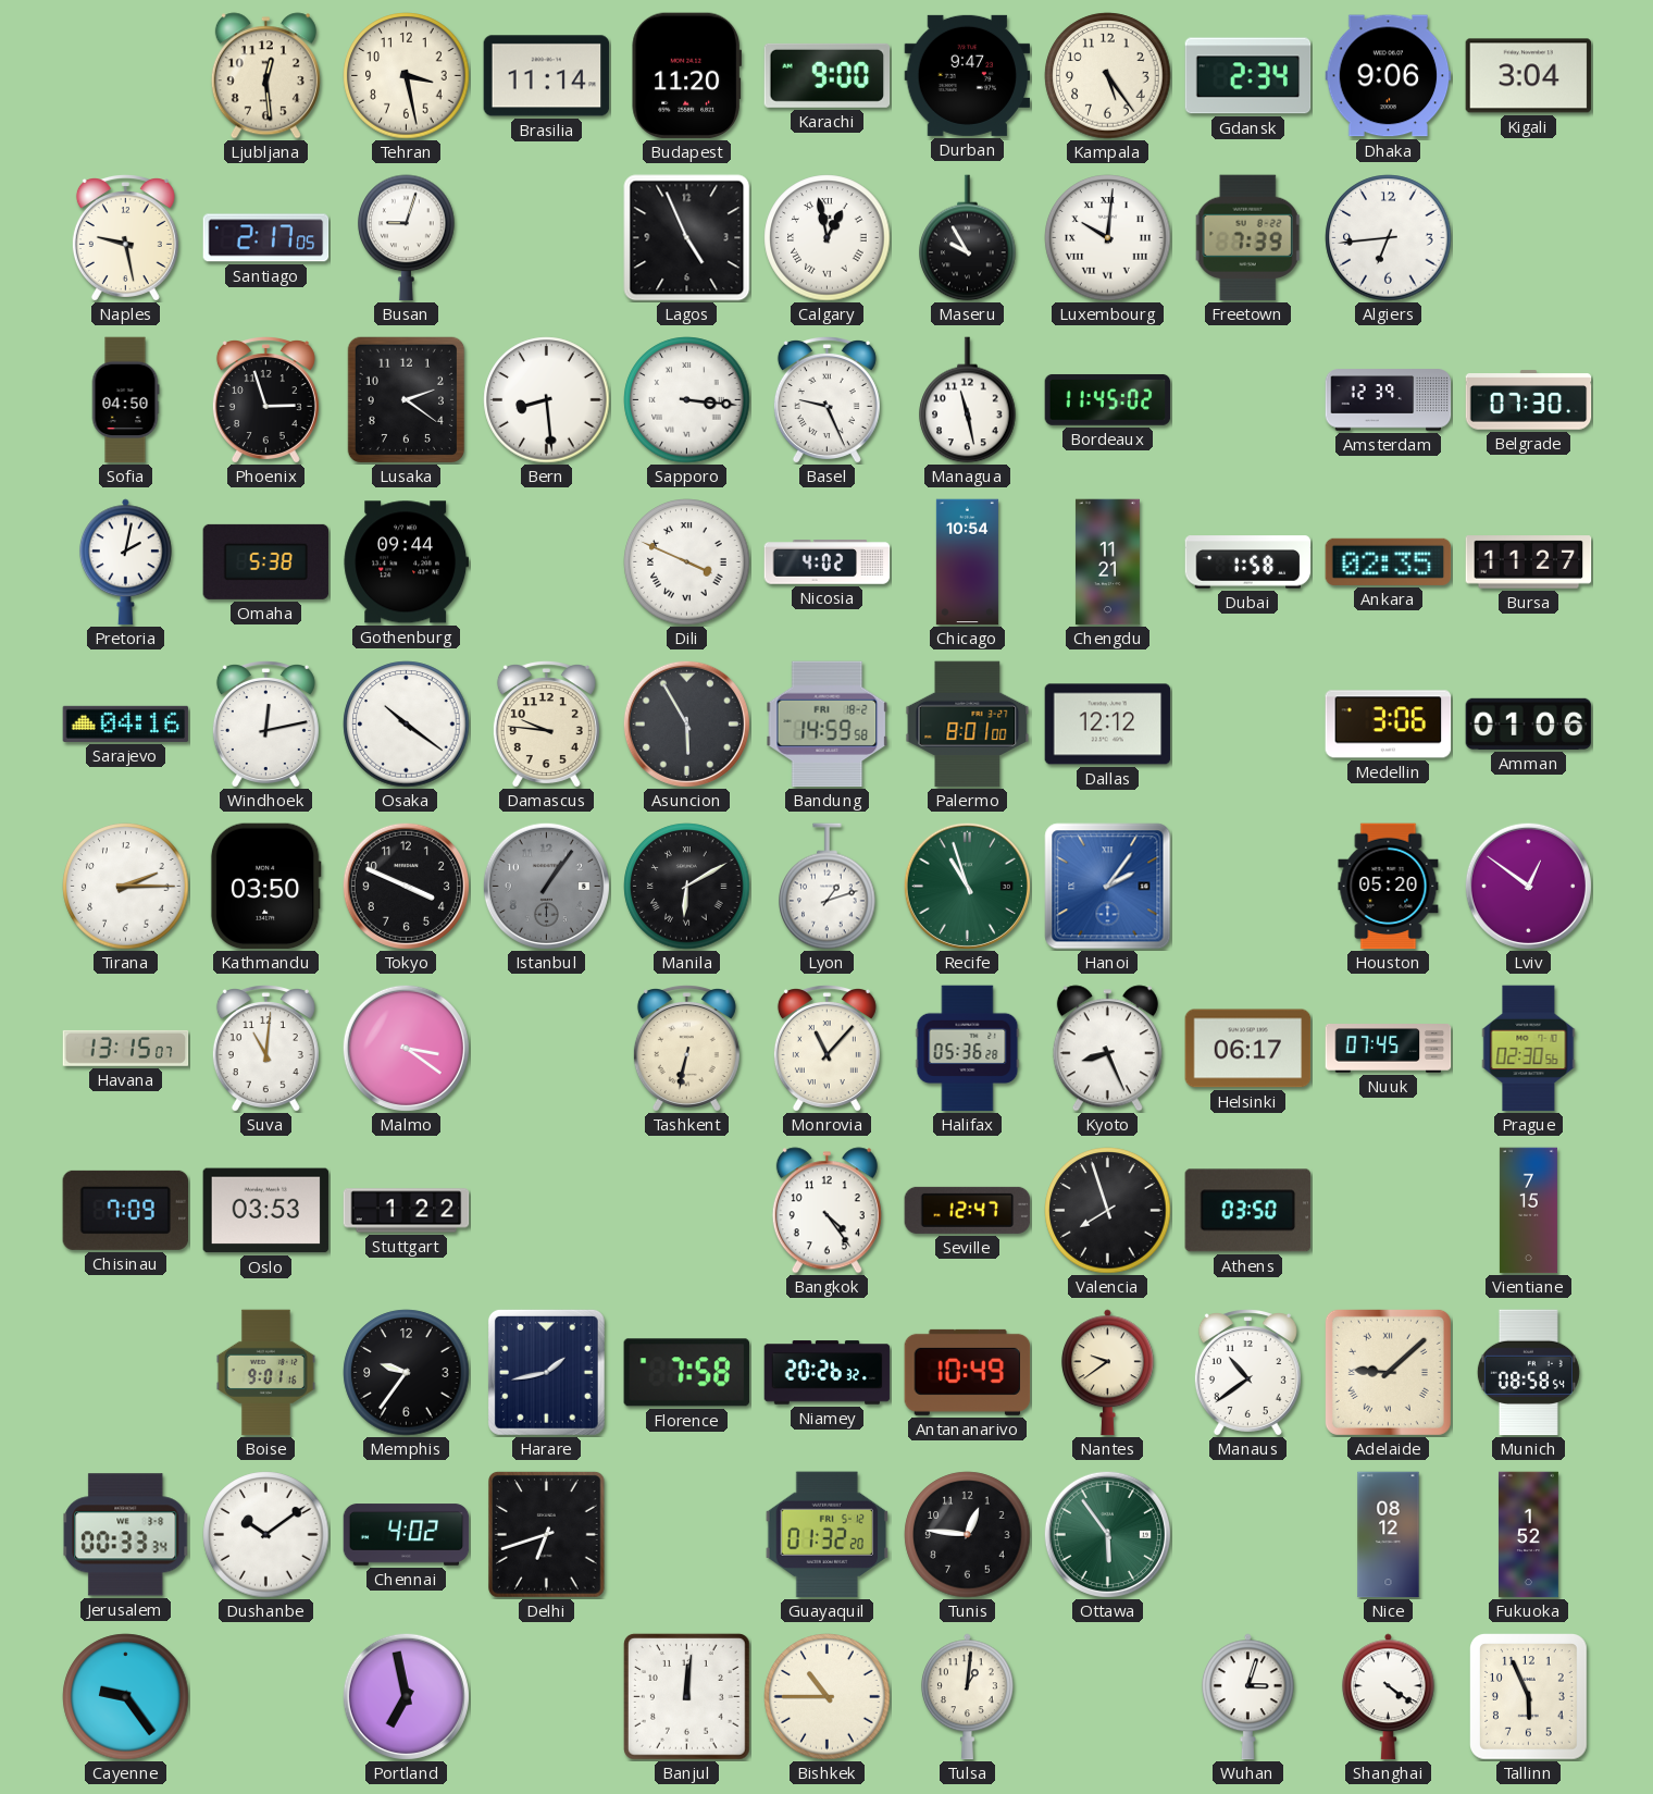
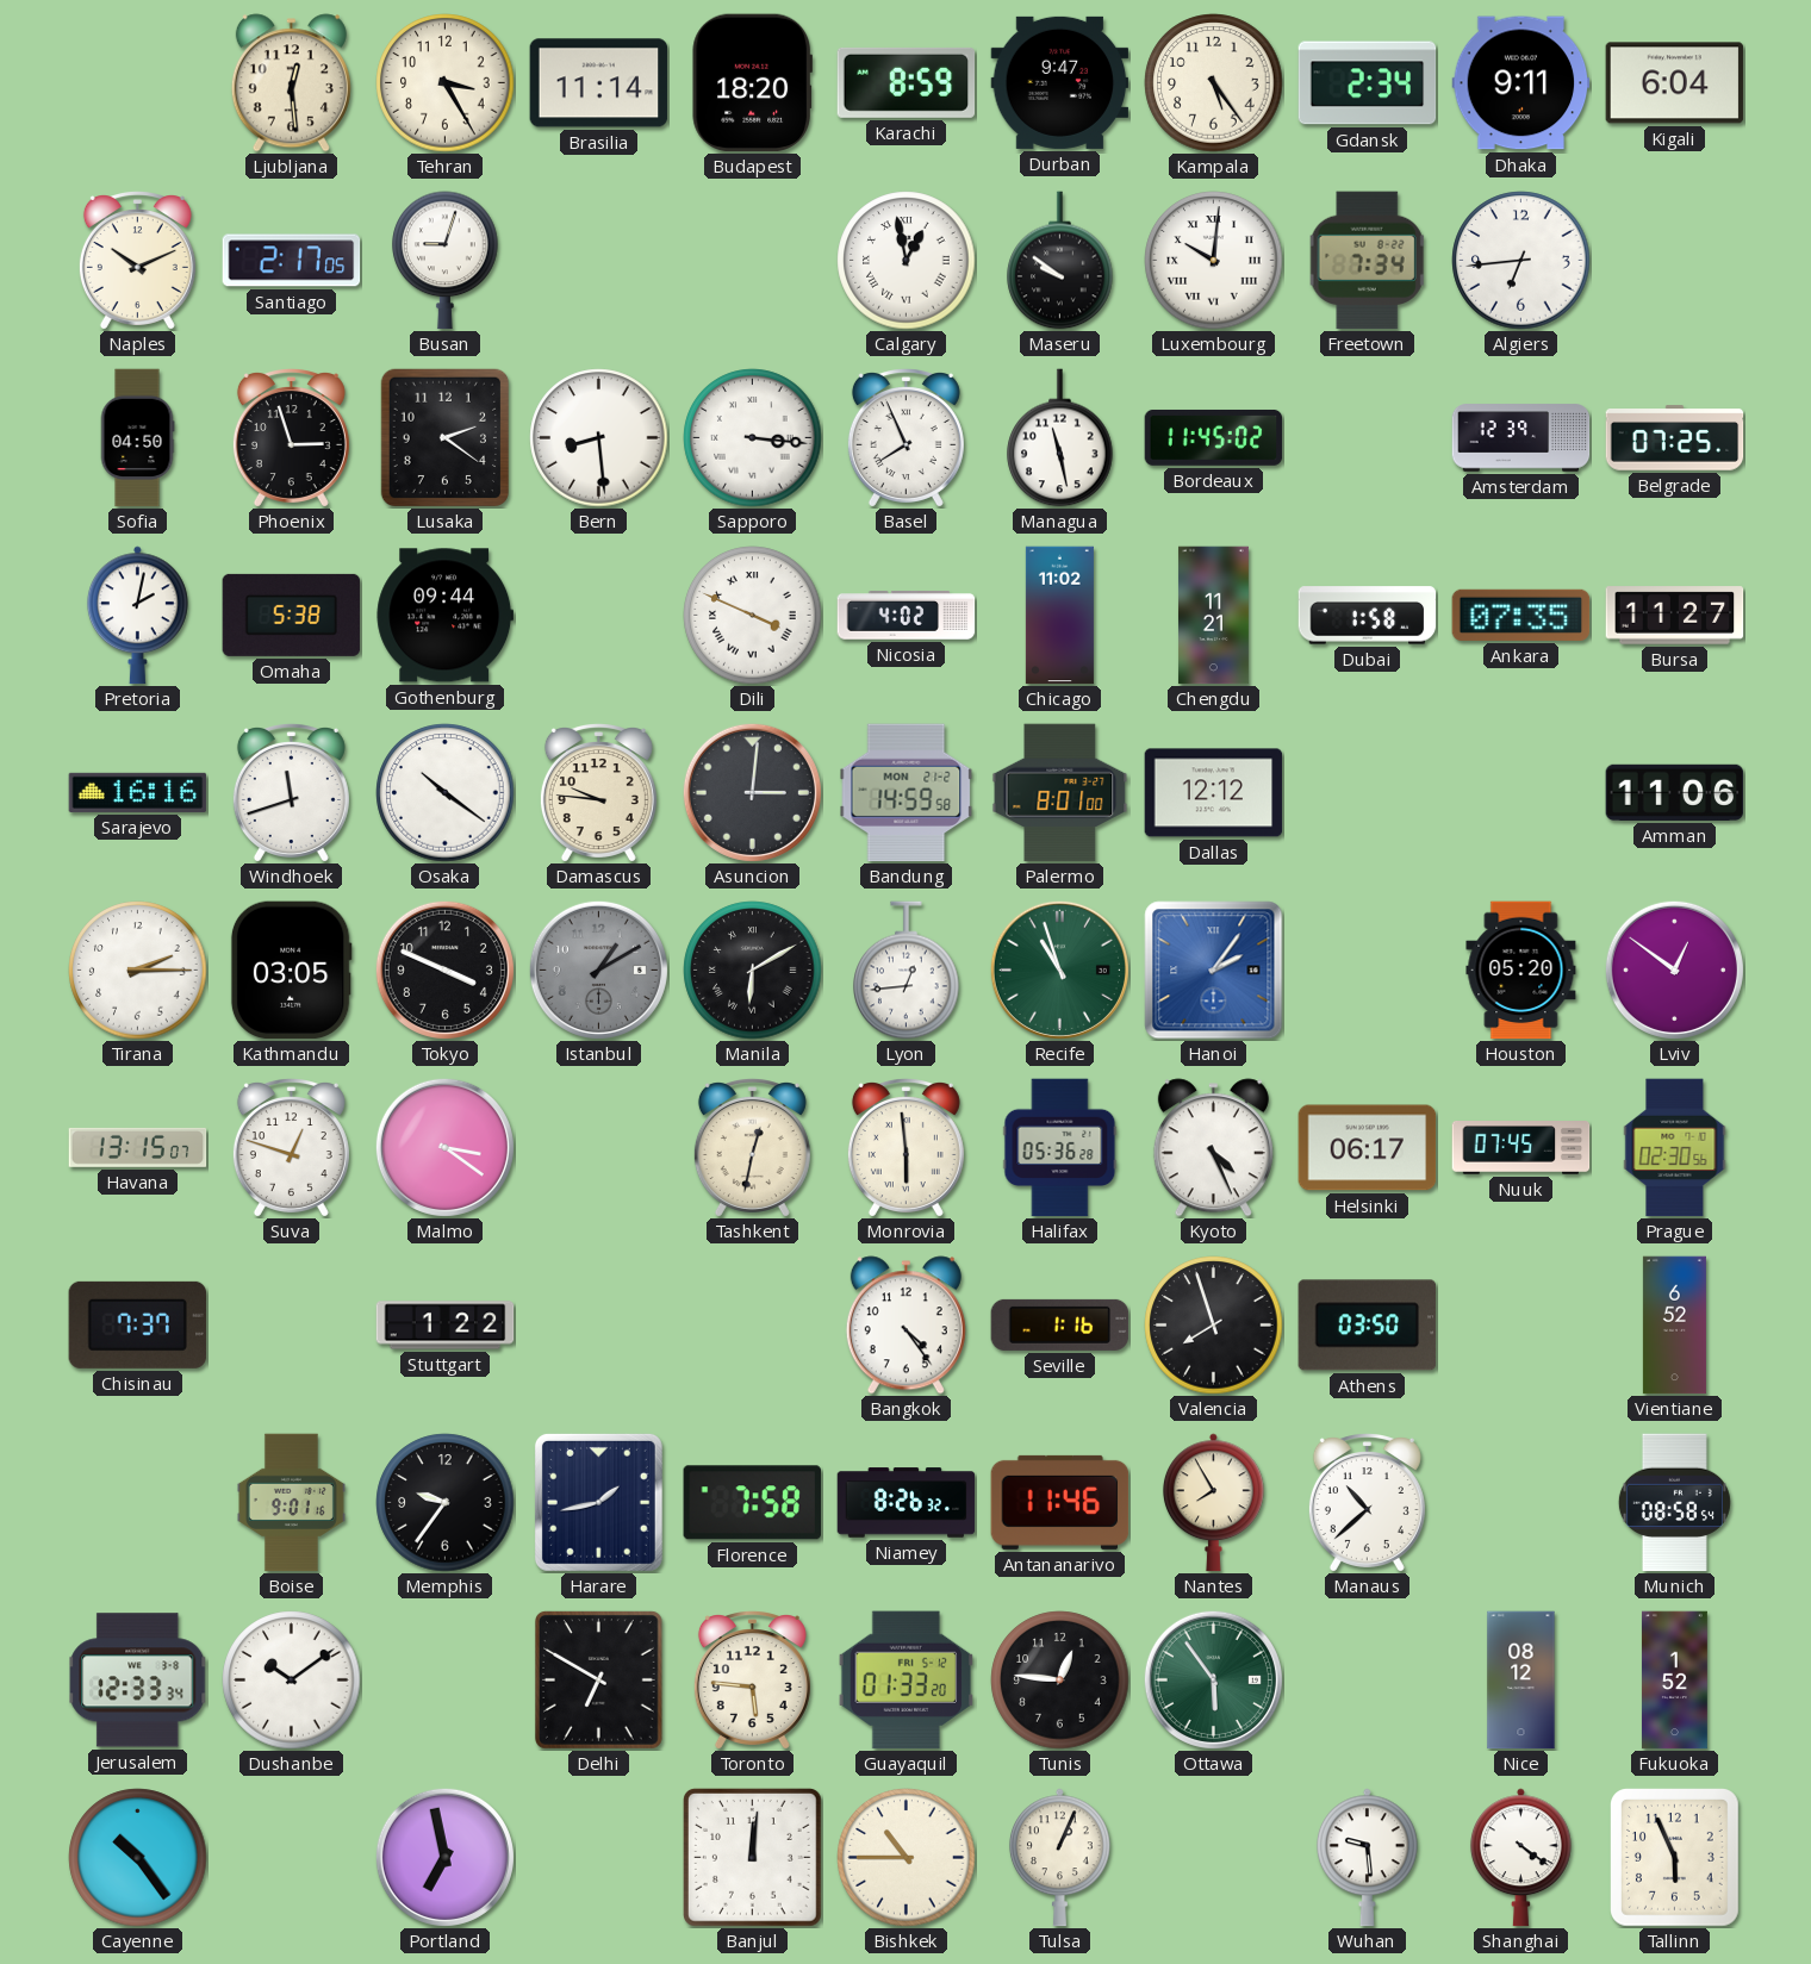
Tehran: 3:28 -> 3:25
Budapest: 11:20 -> 18:20
Karachi: 9:00 -> 8:59
Dhaka: 9:06 -> 9:11
Kigali: 3:04 -> 6:04
Naples: 9:28 -> 10:11
Lagos: 4:56 -> none
Maseru: 9:55 -> 9:51
Freetown: 7:39 -> 7:34
Basel: 9:26 -> 7:56
Belgrade: 07:30 -> 07:25
Chicago: 10:54 -> 11:02
Ankara: 02:35 -> 07:35
Sarajevo: 04:16 -> 16:16
Windhoek: 12:13 -> 11:42
Asuncion: 5:55 -> 3:01
Bandung date: FRI 18-2 -> MON 21-2
Medellin: 3:06 -> none
Amman: 01:06 -> 11:06
Kathmandu: 03:50 -> 03:05
Istanbul: 1:06 -> 1:10
Lyon: 1:12 -> 12:44
Suva: 11:01 -> 12:48
Tashkent: 6:32 -> 12:32
Monrovia: 11:07 -> 5:59
Kyoto: 8:26 -> 4:26
Chisinau: 7:09 -> 7:37
Oslo: 03:53 -> none
Seville: 12:47 -> 1:16
Vientiane: 7:15 -> 6:52
Niamey: 20:26 -> 8:26
Antananarivo: 10:49 -> 11:46
Nantes: 9:39 -> 7:55
Manaus: 10:39 -> 10:38
Adelaide: 9:08 -> none
Jerusalem: 00:33 -> 12:33
Chennai: 4:02 -> none
Delhi: 6:42 -> 6:50
Toronto: none -> 5:46
Guayaquil: 01:32 -> 01:33
Cayenne: 9:24 -> 10:24
Tulsa: 1:01 -> 1:04
Wuhan: 3:03 -> 9:29
